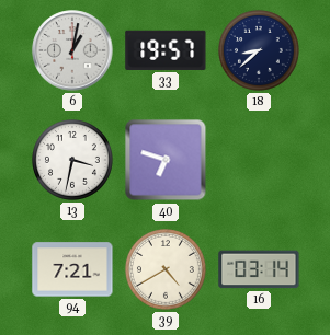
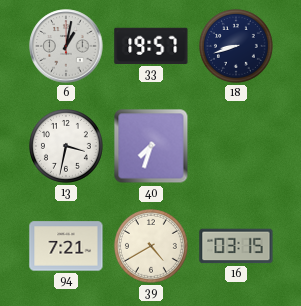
18: 8:38 -> 8:42
40: 6:48 -> 7:33
16: 03:14 -> 03:15
